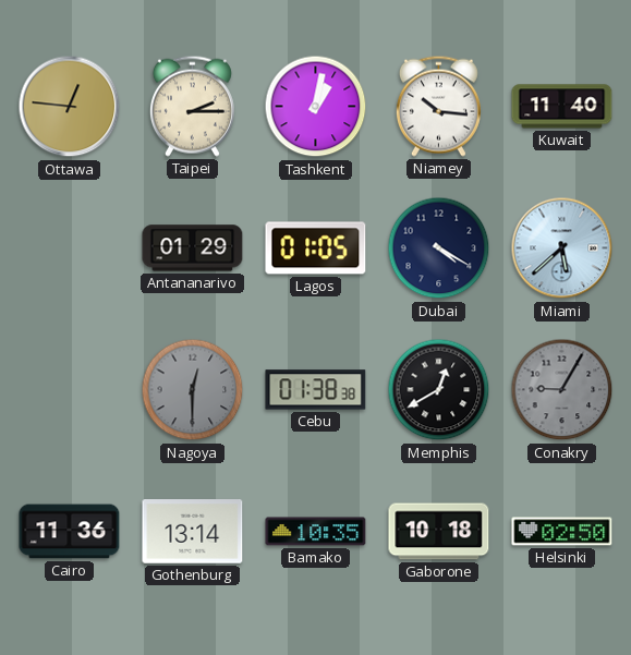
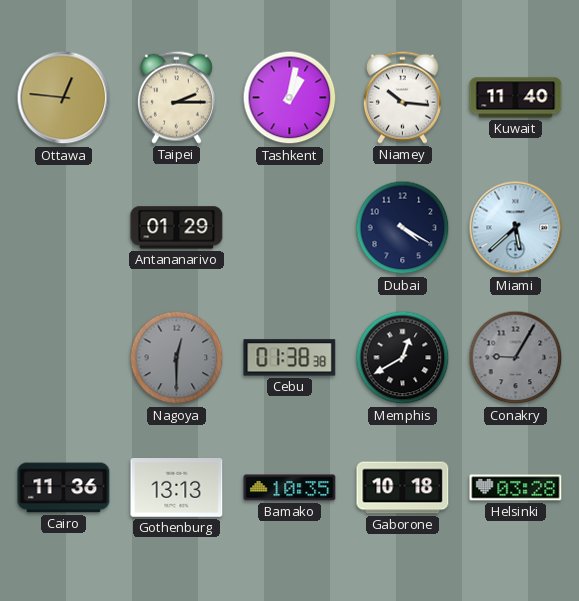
Lagos: 01:05 -> none
Gothenburg: 13:14 -> 13:13
Helsinki: 02:50 -> 03:28
